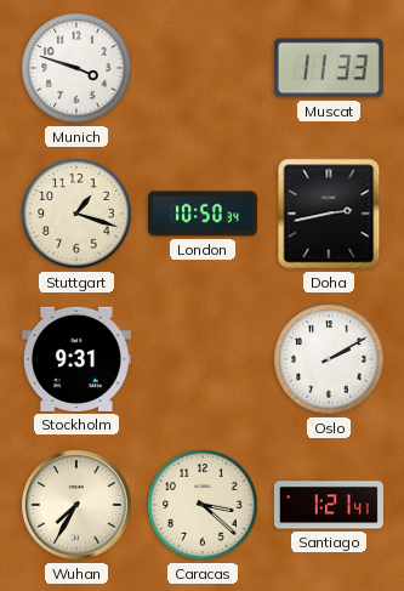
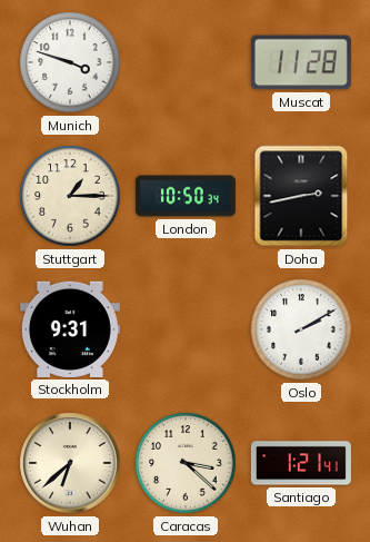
Muscat: 11:33 -> 11:28
Stuttgart: 1:18 -> 1:15
Wuhan: 7:35 -> 6:38
